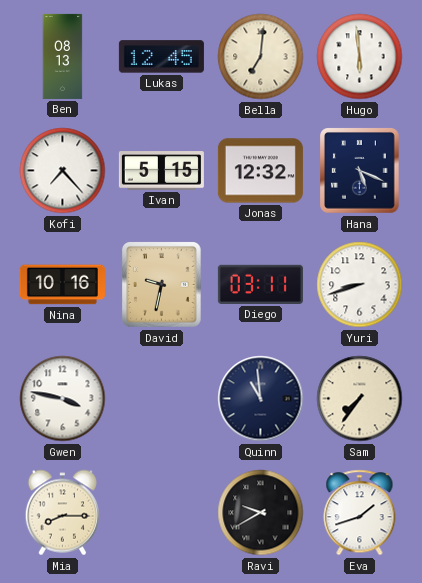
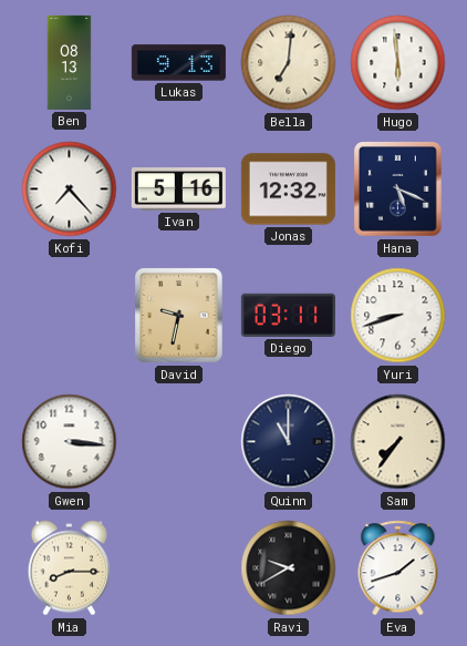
Lukas: 12:45 -> 9:13
Ivan: 5:15 -> 5:16
Nina: 10:16 -> none
Gwen: 3:47 -> 3:16
Quinn: 10:59 -> 11:00
